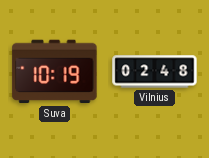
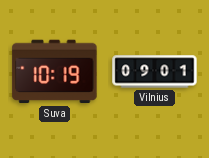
Vilnius: 02:48 -> 09:01
